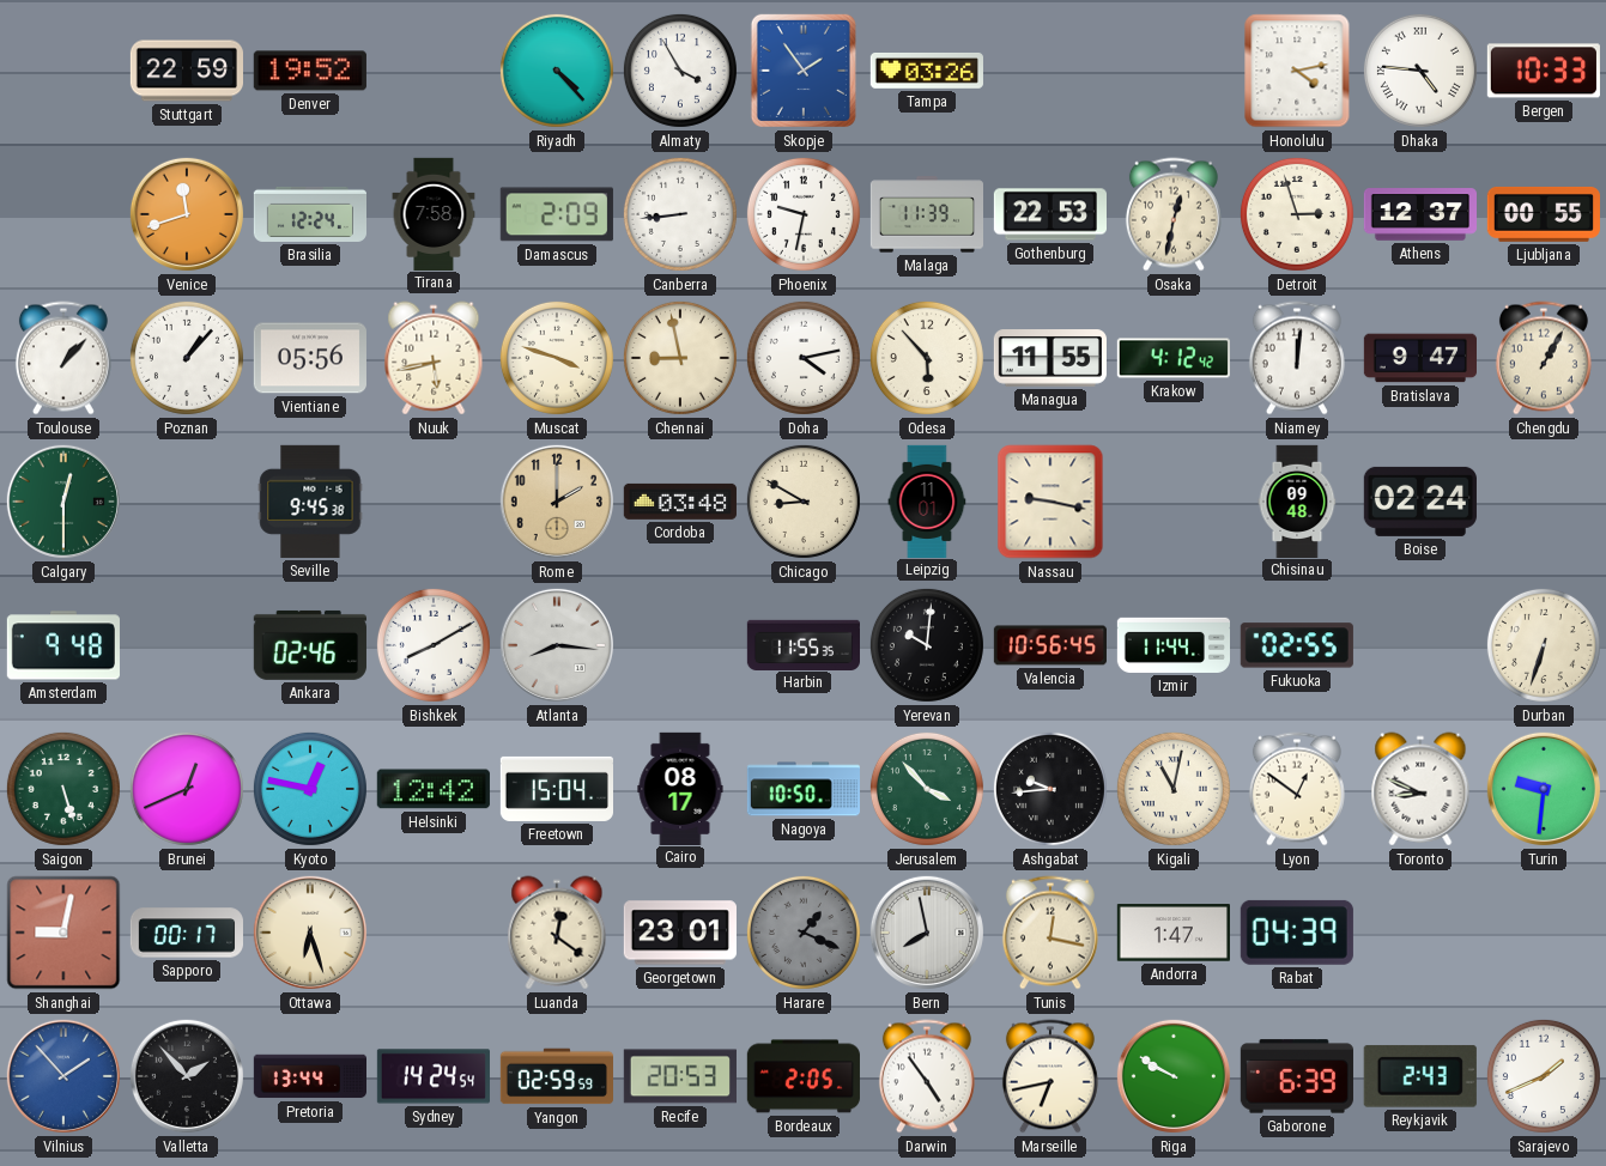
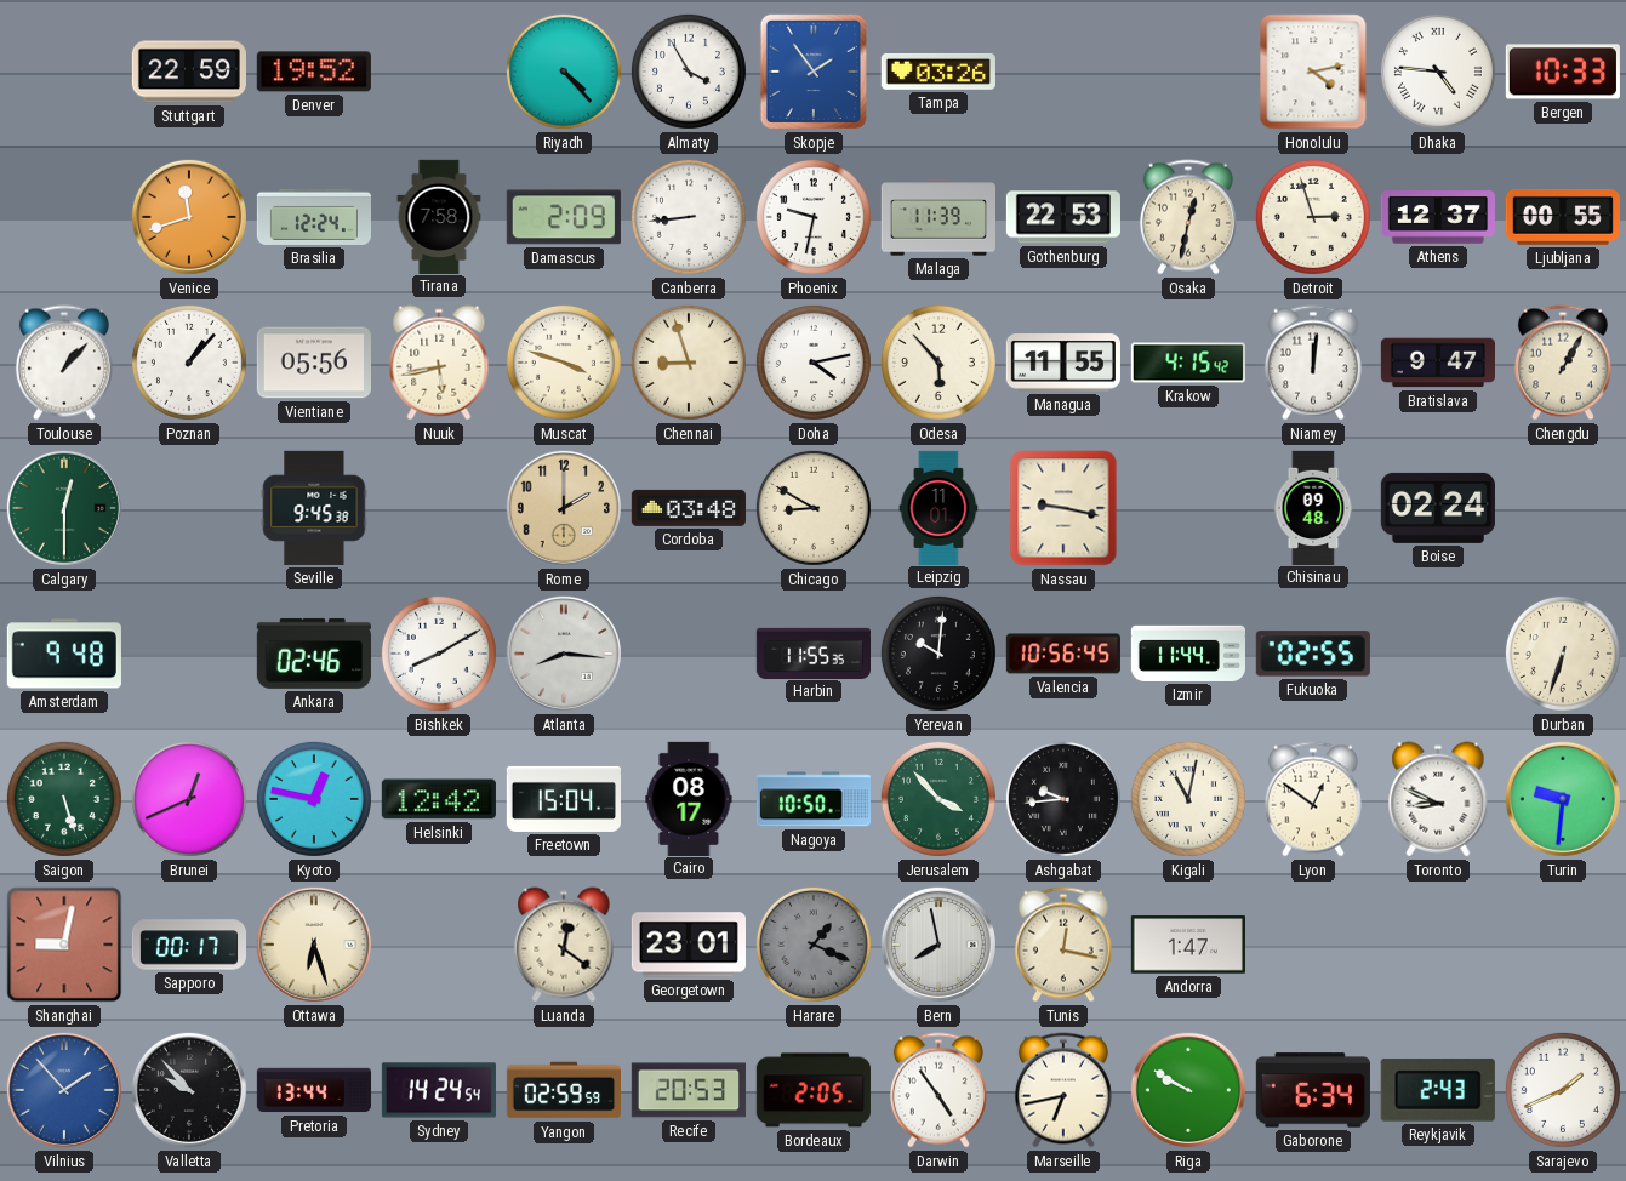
Chennai: 8:58 -> 8:57
Krakow: 4:12 -> 4:15
Rabat: 04:39 -> none
Valletta: 1:53 -> 9:53
Gaborone: 6:39 -> 6:34
